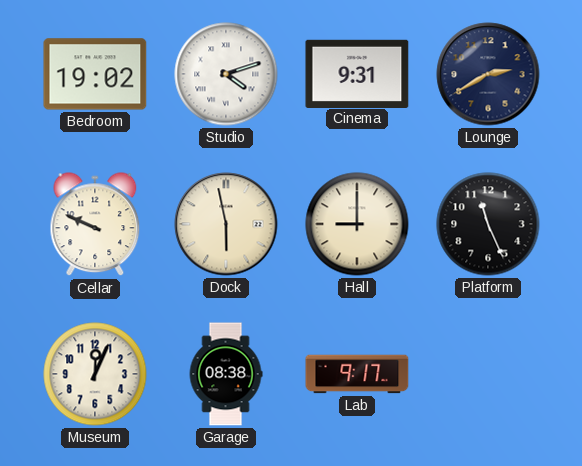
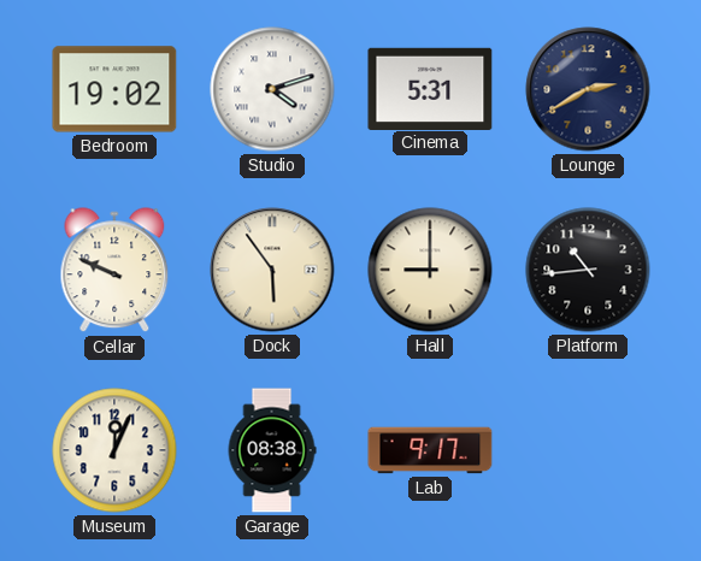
Cinema: 9:31 -> 5:31
Dock: 5:58 -> 5:54
Platform: 11:26 -> 10:44
